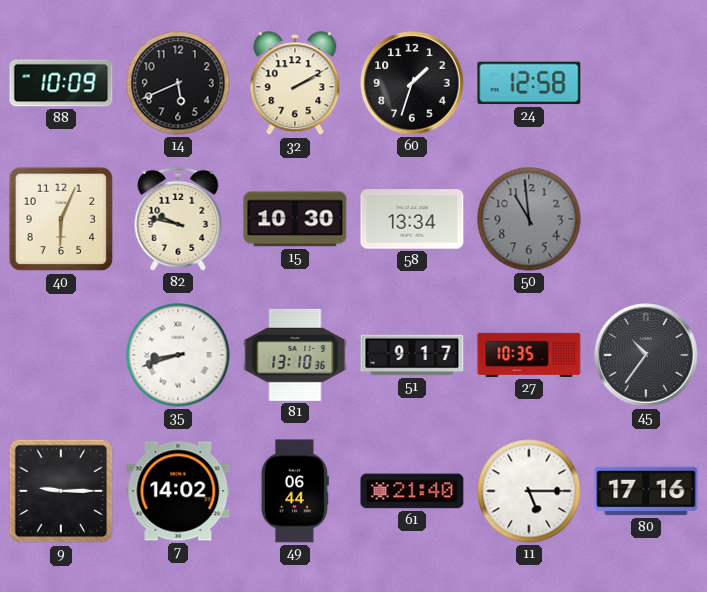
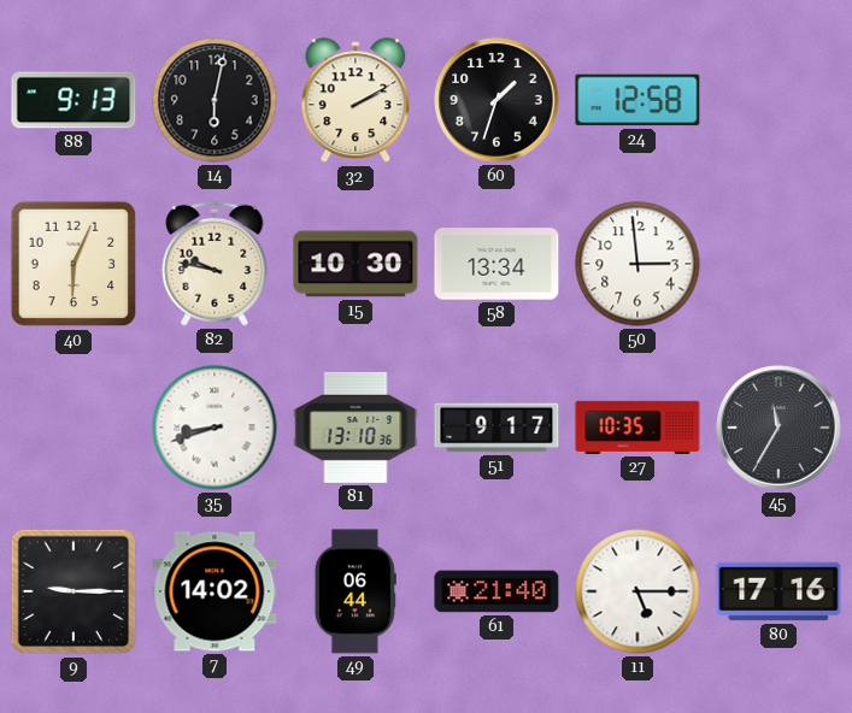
88: 10:09 -> 9:13
14: 5:41 -> 6:02
50: 10:59 -> 2:59
50 dial: grey -> white
45: 10:36 -> 11:35
